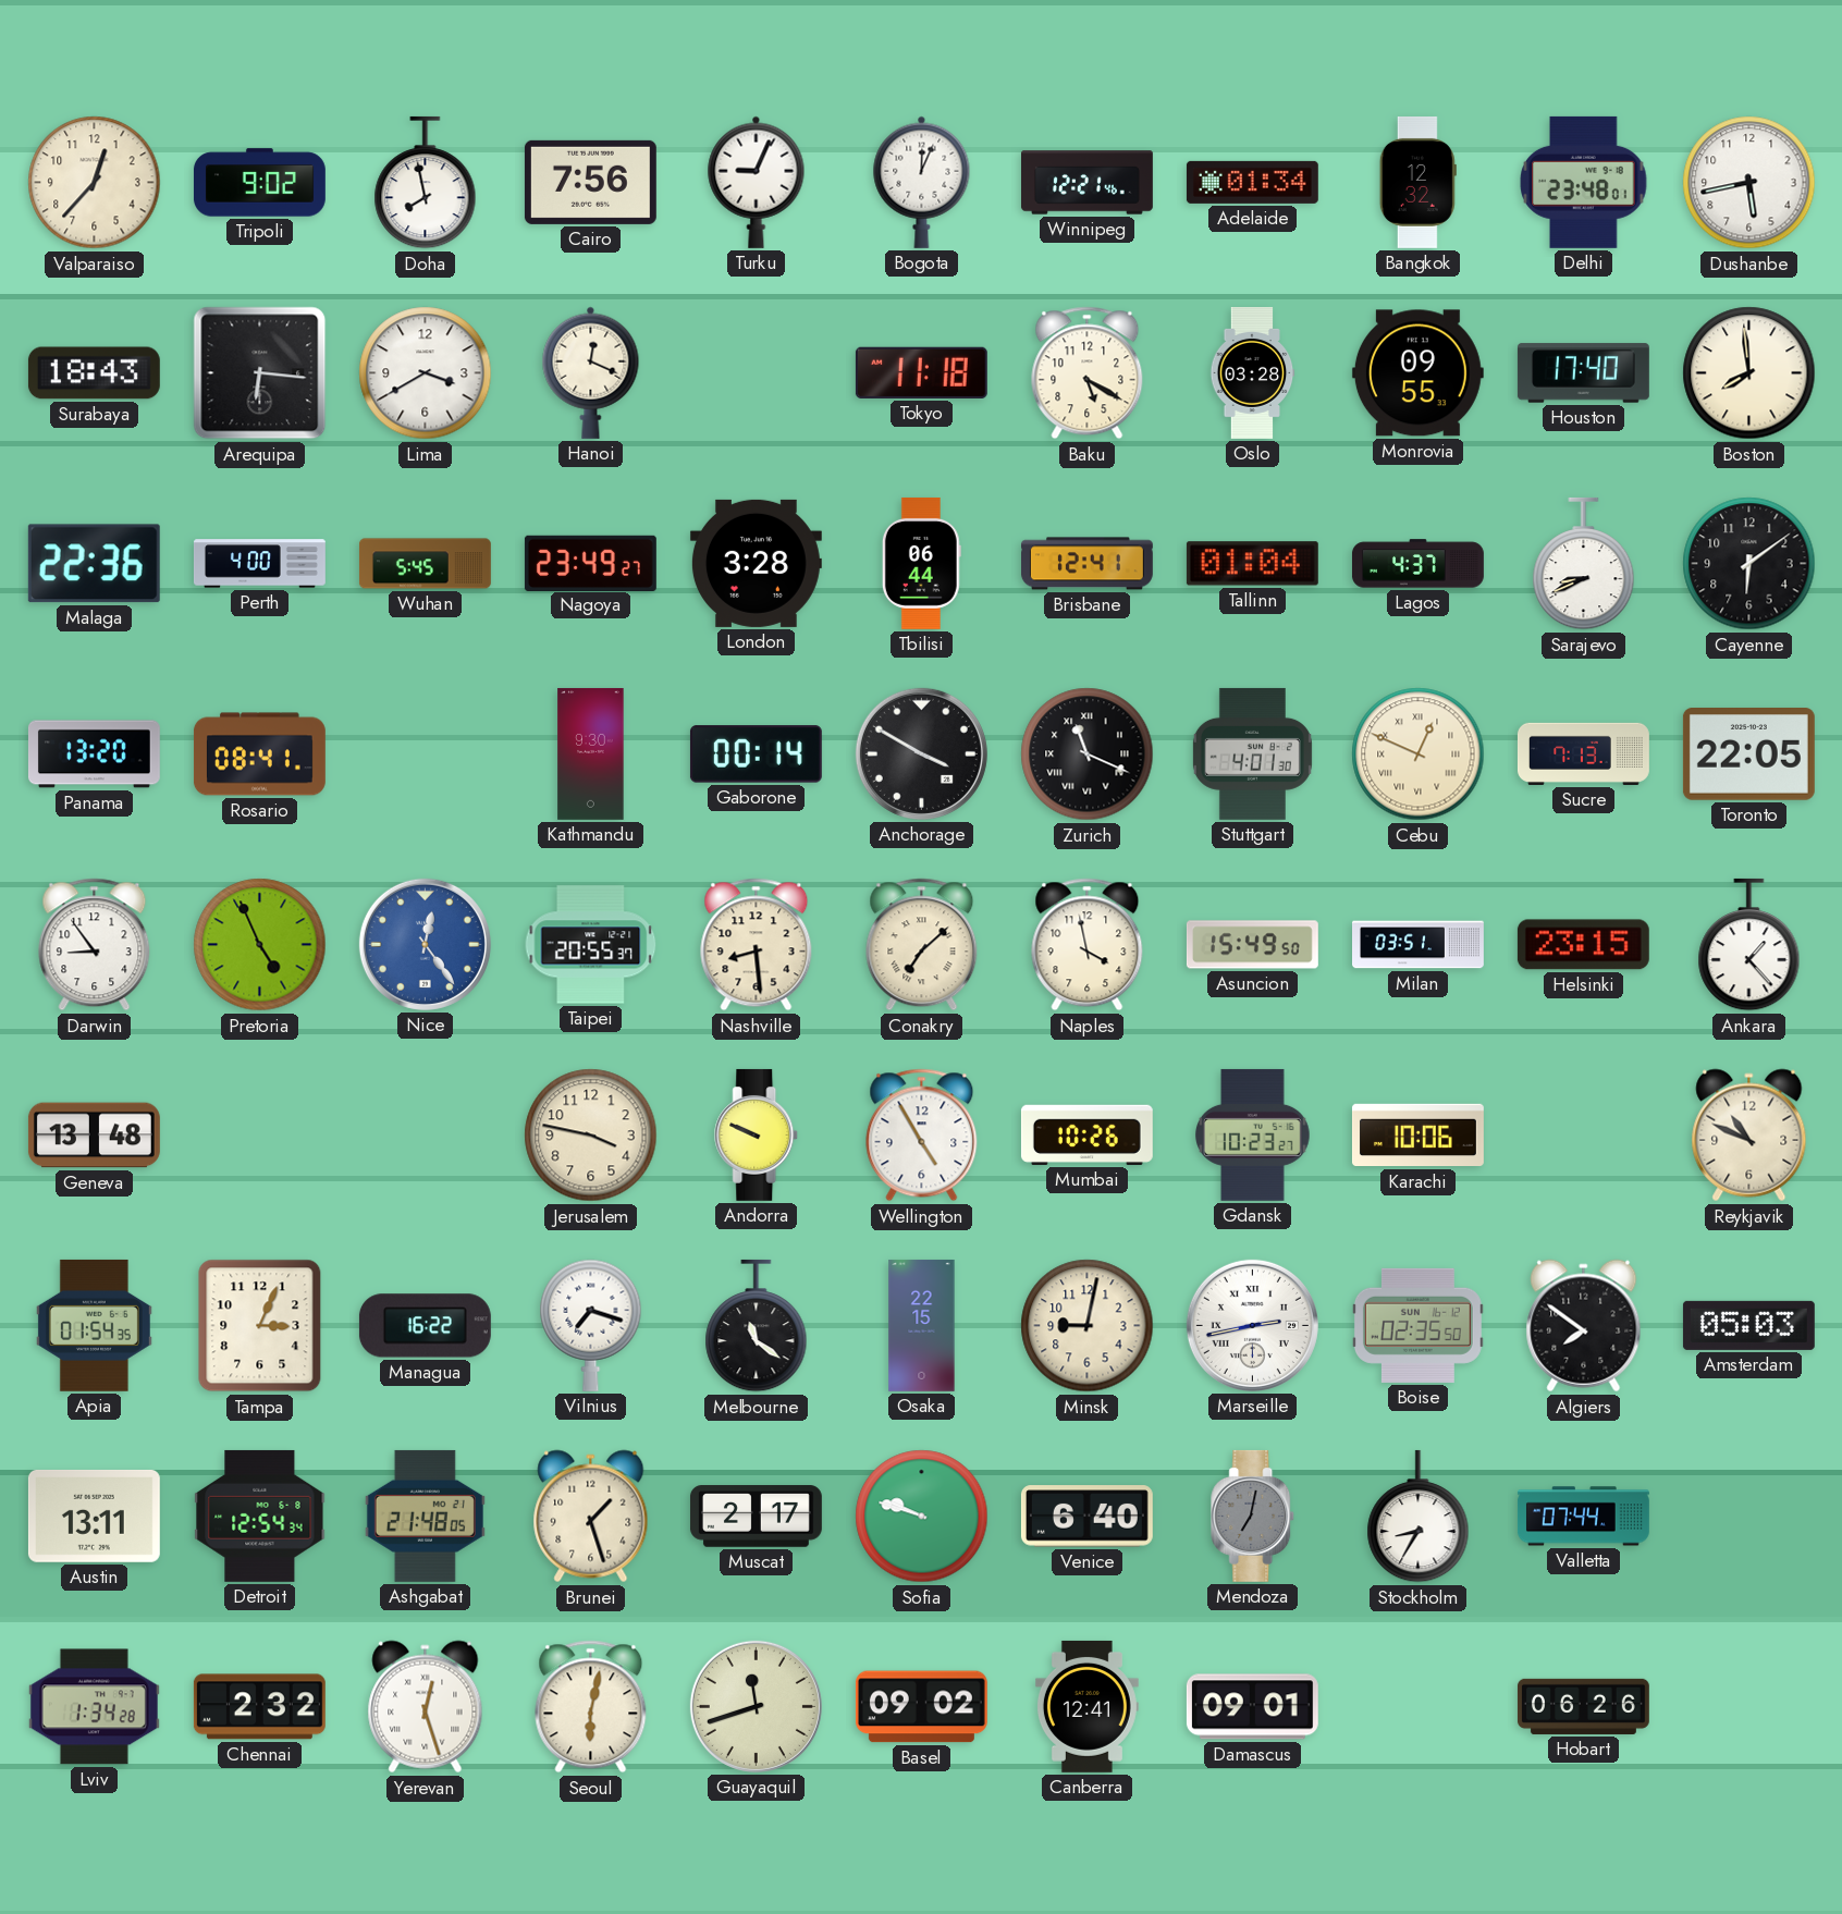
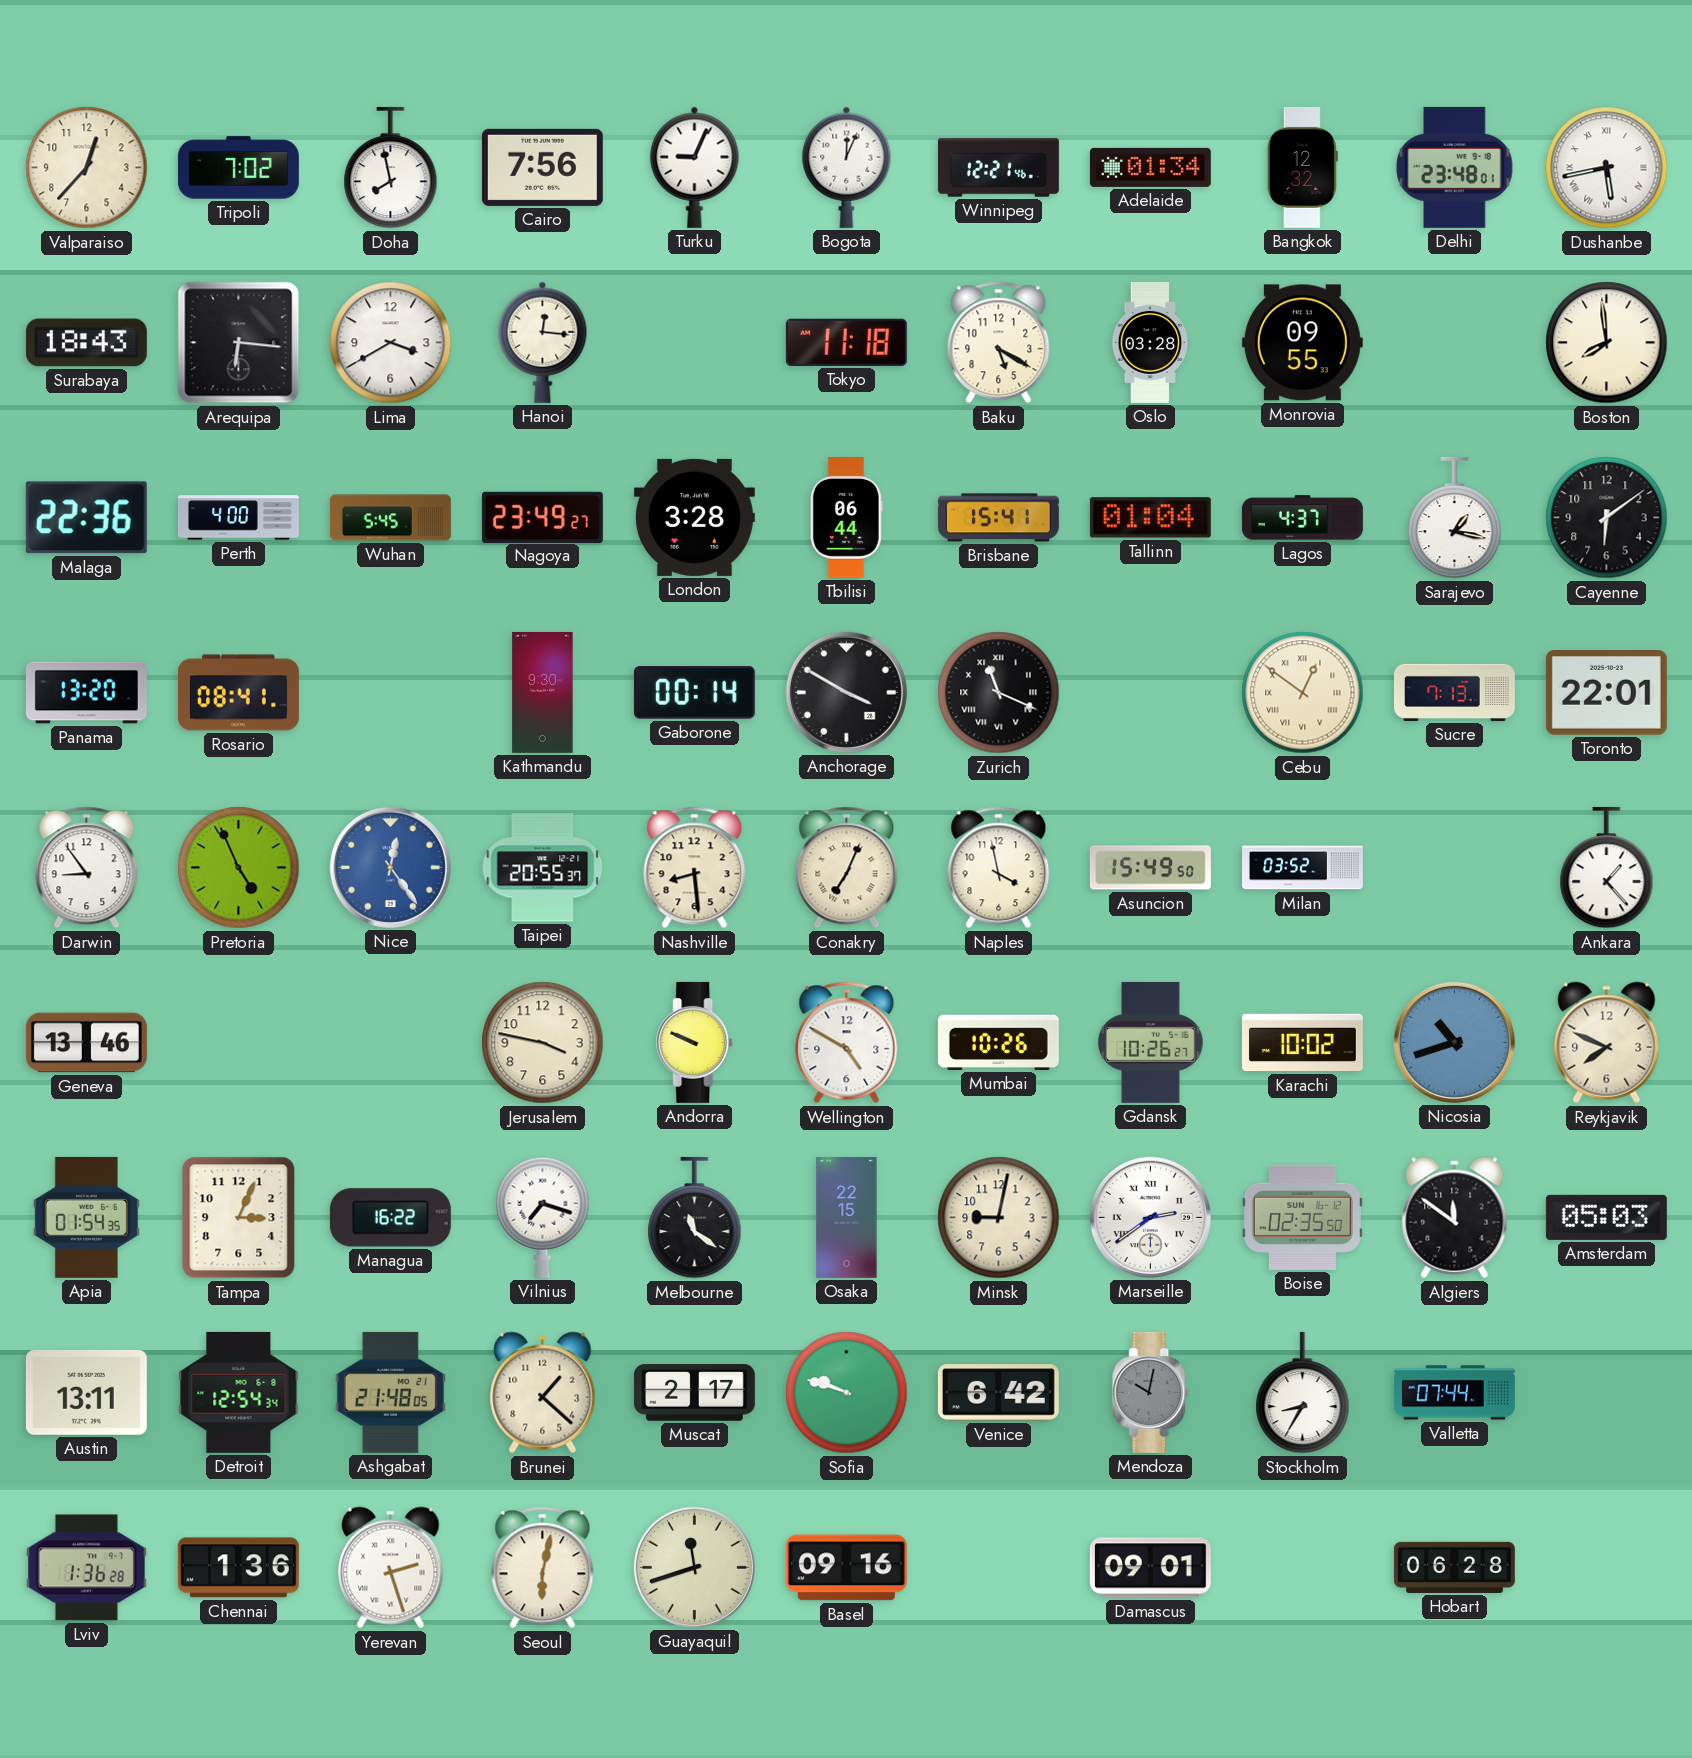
Tripoli: 9:02 -> 7:02
Dushanbe numerals: Arabic -> Roman
Hanoi: 12:19 -> 12:16
Houston: 17:40 -> none
Brisbane: 12:41 -> 15:41
Sarajevo: 8:41 -> 1:17
Stuttgart: 4:01 -> none
Cebu: 12:49 -> 12:51
Toronto: 22:05 -> 22:01
Conakry: 7:08 -> 7:04
Milan: 03:51 -> 03:52
Helsinki: 23:15 -> none
Geneva: 13:48 -> 13:46
Wellington: 4:55 -> 4:50
Gdansk: 10:23 -> 10:26
Karachi: 10:06 -> 10:02
Nicosia: none -> 10:42
Reykjavik: 10:49 -> 7:49
Marseille: 2:43 -> 2:39
Algiers: 7:51 -> 11:51
Brunei: 1:27 -> 1:22
Venice: 6:40 -> 6:42
Mendoza: 7:02 -> 10:02
Lviv: 1:34 -> 1:36
Chennai: 2:32 -> 1:36
Yerevan: 12:27 -> 2:27
Basel: 09:02 -> 09:16
Canberra: 12:41 -> none
Hobart: 06:26 -> 06:28
